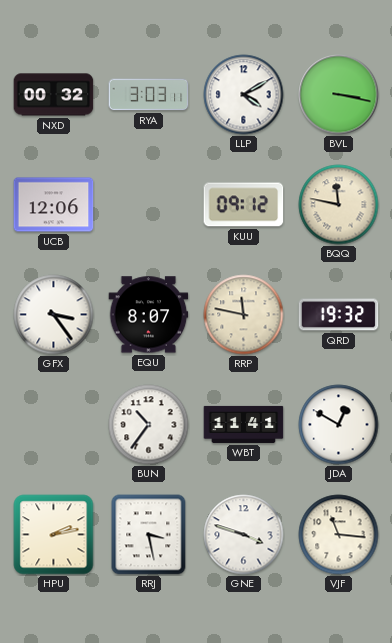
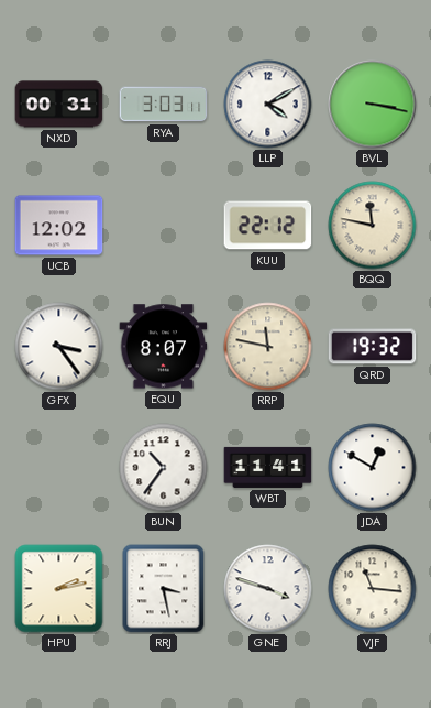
NXD: 00:32 -> 00:31
UCB: 12:06 -> 12:02
KUU: 09:12 -> 22:12
